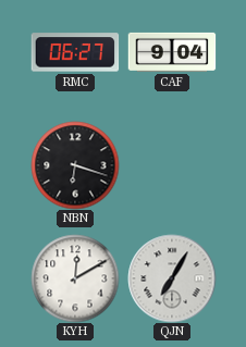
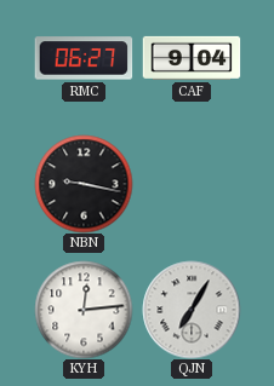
NBN: 6:18 -> 9:17
KYH: 12:10 -> 12:14
